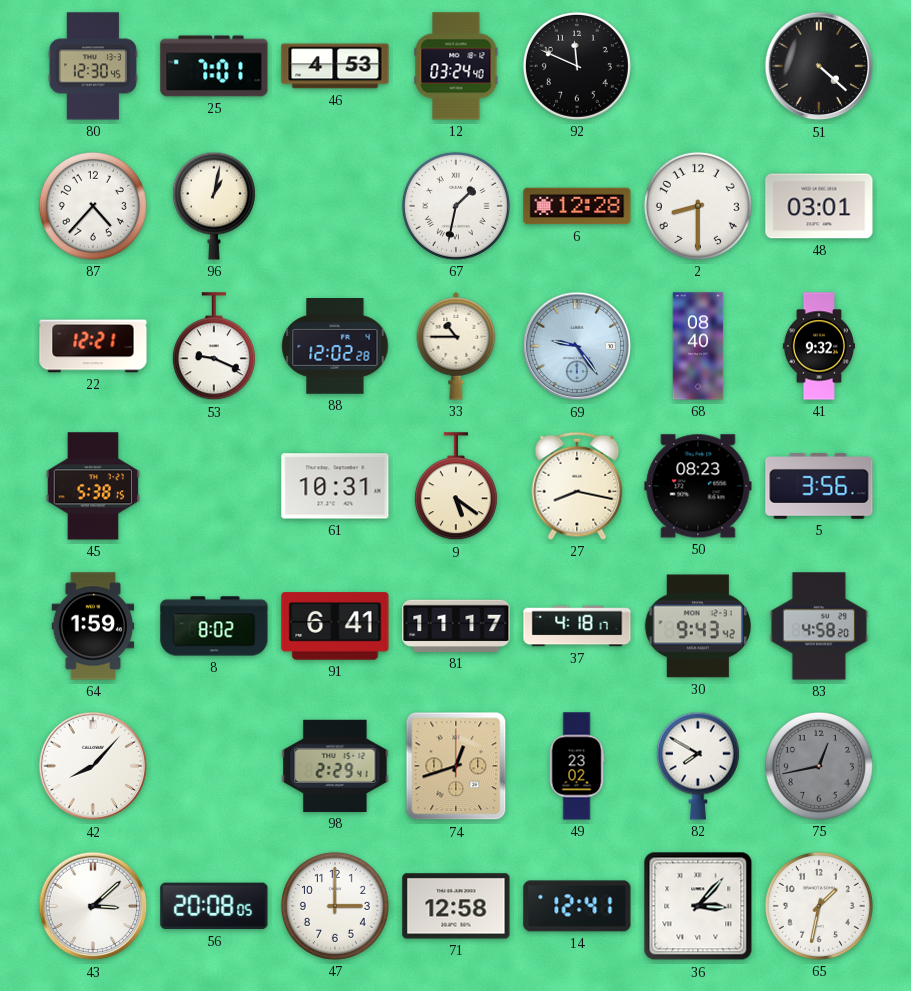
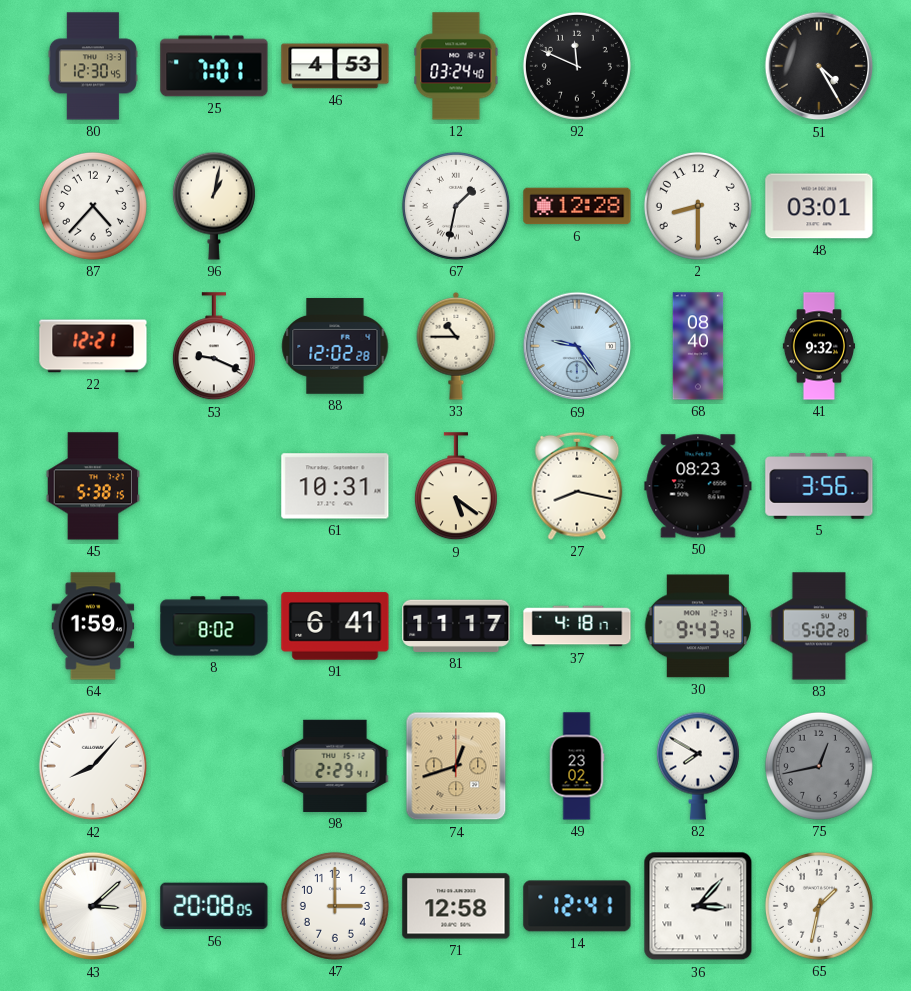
51: 4:22 -> 4:25
83: 4:58 -> 5:02
